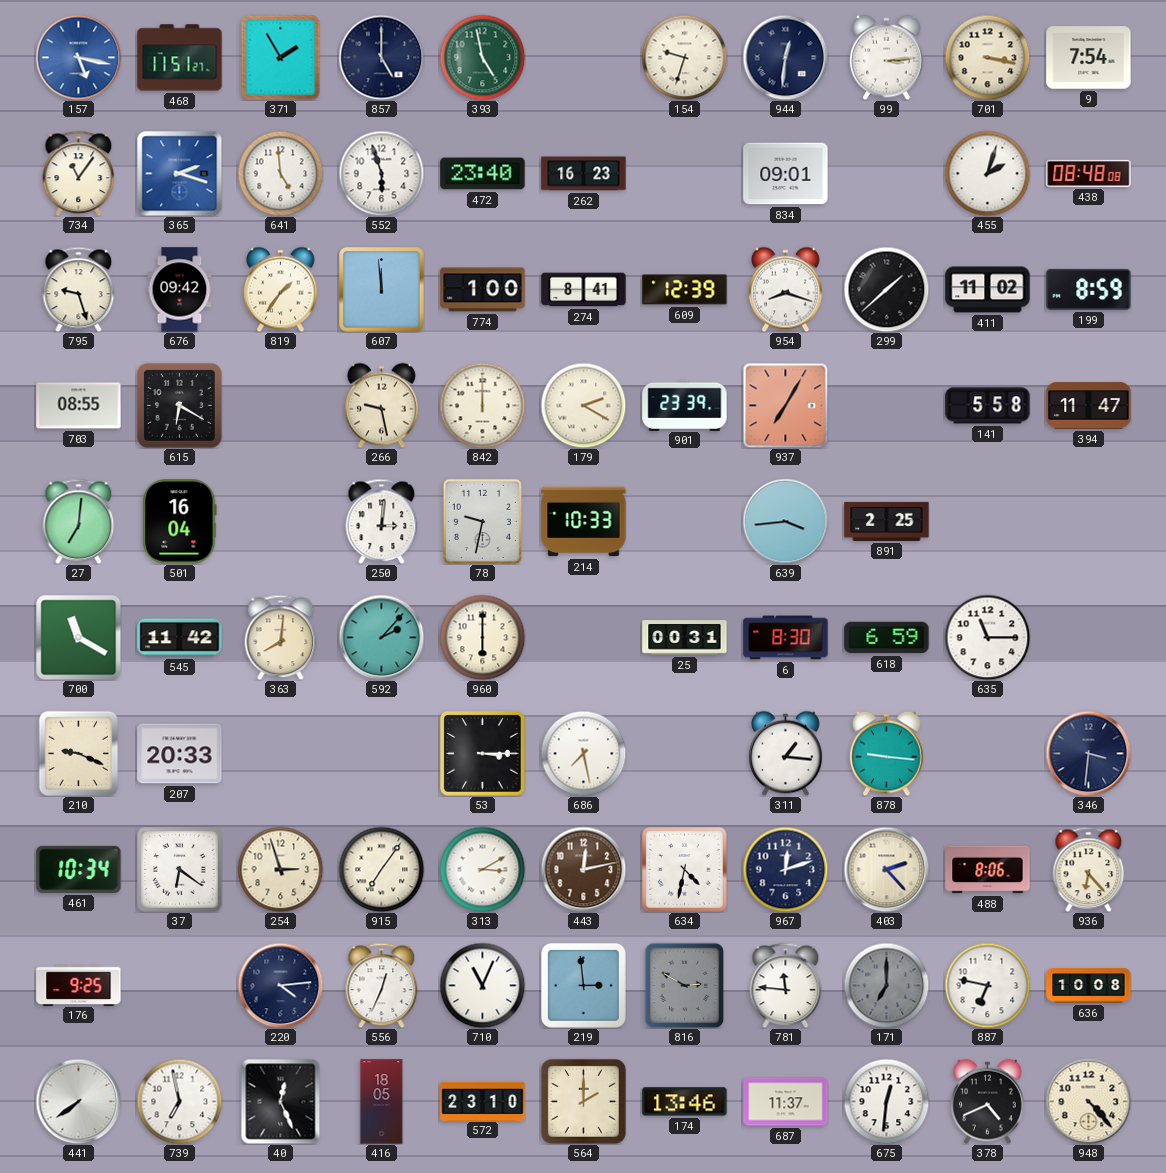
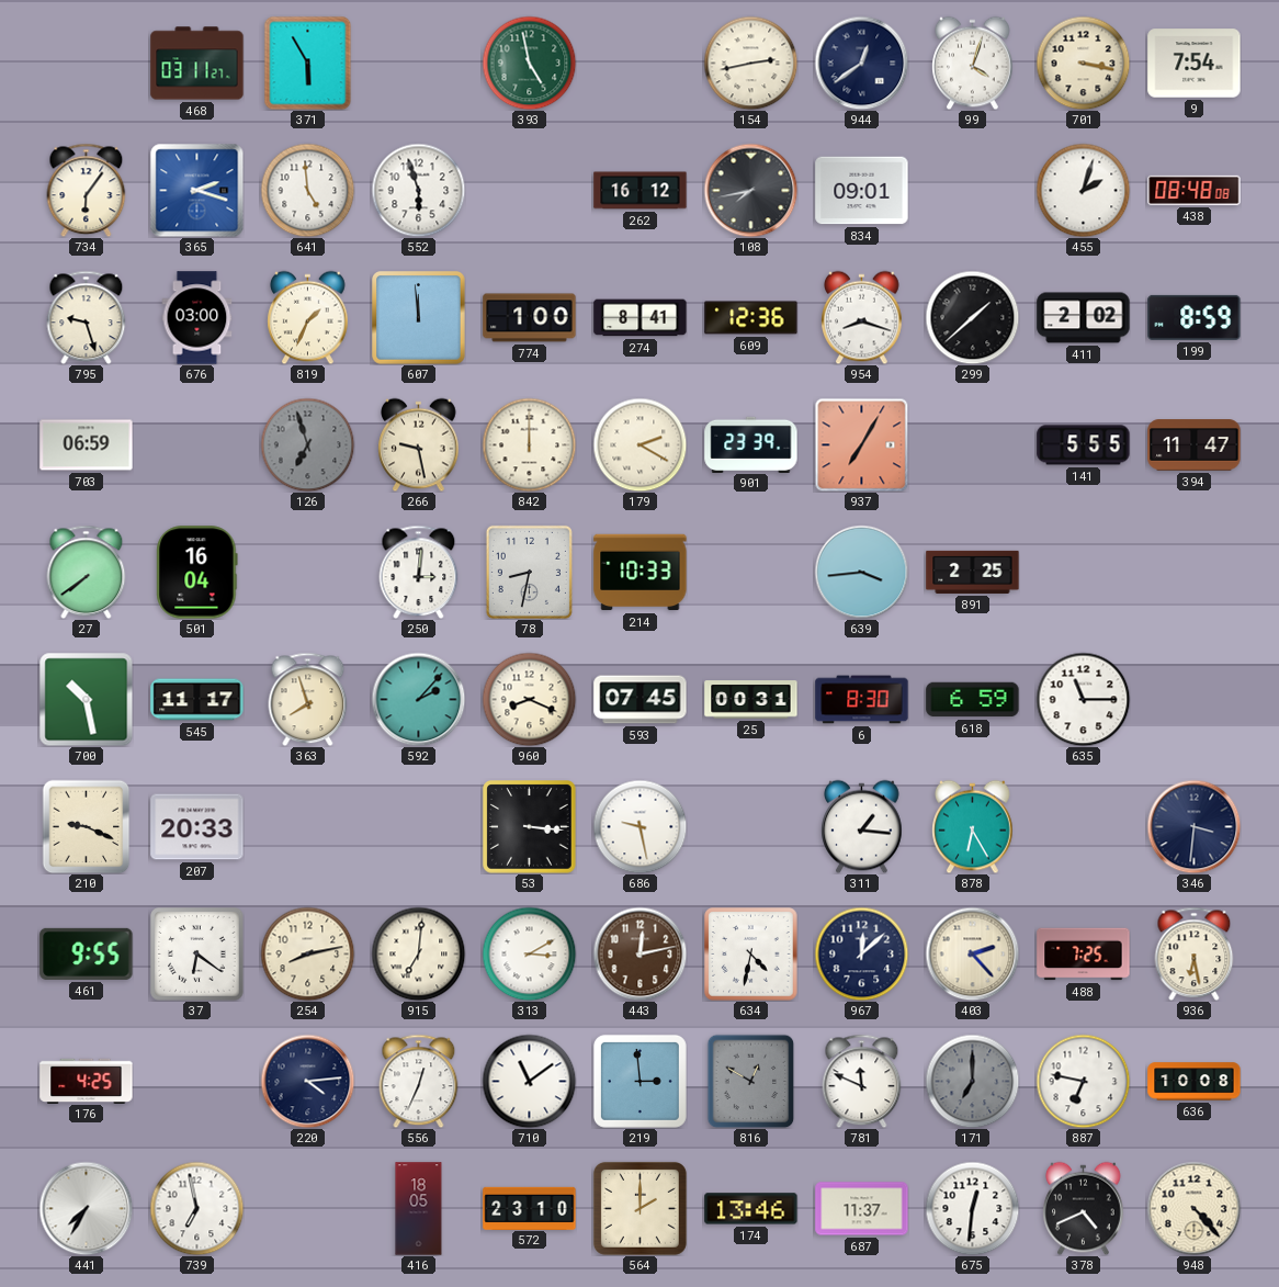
157: 5:17 -> none
468: 11:51 -> 03:11
371: 1:55 -> 5:55
857: 5:00 -> none
154: 9:33 -> 2:43
944: 12:31 -> 12:39
99: 3:14 -> 4:03
734: 11:06 -> 6:06
472: 23:40 -> none
262: 16:23 -> 16:12
108: none -> 7:43
676: 09:42 -> 03:00
819: 1:36 -> 1:34
609: 12:39 -> 12:36
411: 11:02 -> 2:02
703: 08:55 -> 06:59
615: 6:20 -> none
126: none -> 6:57
141: 5:58 -> 5:55
27: 7:01 -> 7:39
78: 9:32 -> 8:32
700: 11:20 -> 10:28
545: 11:42 -> 11:17
363: 8:01 -> 7:57
960: 6:00 -> 8:19
593: none -> 07:45
53: 3:15 -> 3:16
686: 7:28 -> 9:28
878: 9:16 -> 6:25
461: 10:34 -> 9:55
254: 2:57 -> 8:13
915: 7:06 -> 7:01
967: 12:12 -> 12:08
488: 8:06 -> 7:25
936: 6:23 -> 6:28
176: 9:25 -> 4:25
710: 11:04 -> 11:09
816: 2:50 -> 12:50
781: 11:46 -> 11:49
441: 7:39 -> 7:35
40: 12:26 -> none
